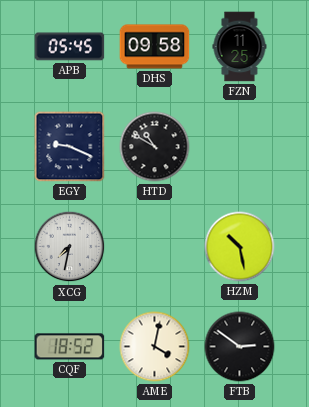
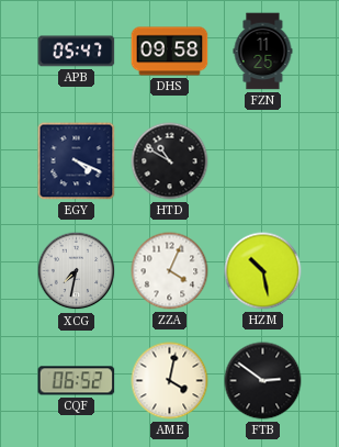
APB: 05:45 -> 05:47
EGY: 9:19 -> 4:19
ZZA: none -> 4:04
CQF: 18:52 -> 06:52
